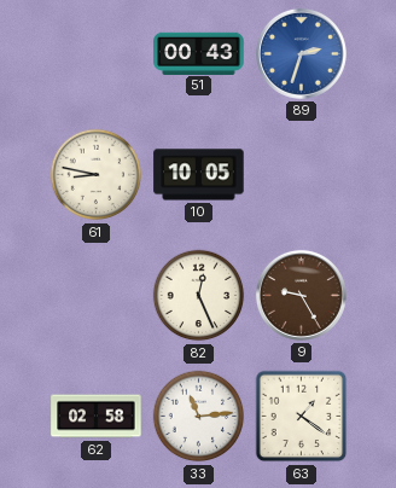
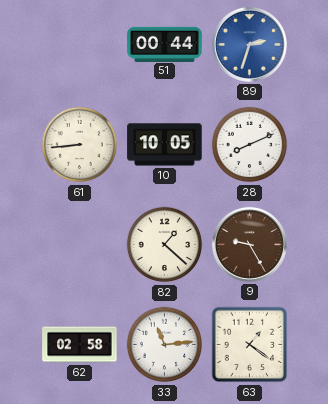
51: 00:43 -> 00:44
61: 8:47 -> 8:44
28: none -> 8:11
82: 12:26 -> 1:22
